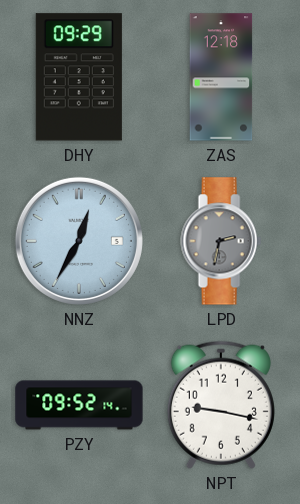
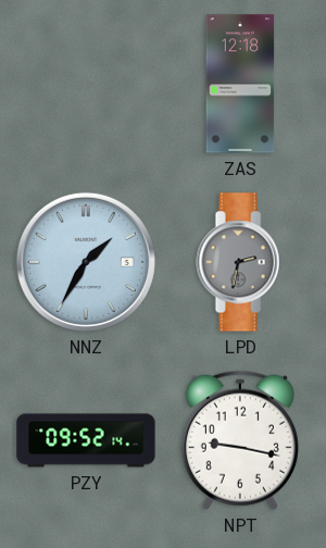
DHY: 09:29 -> none
NNZ: 12:35 -> 1:35
